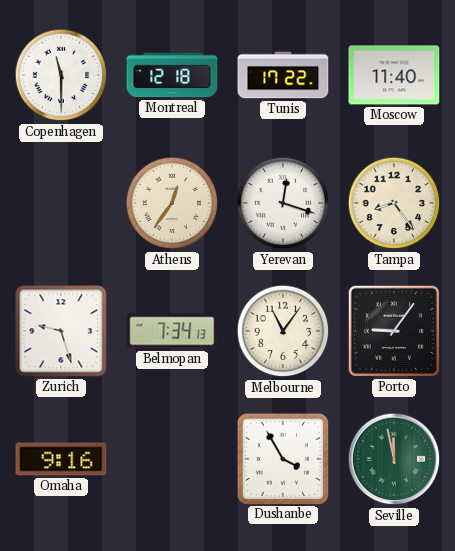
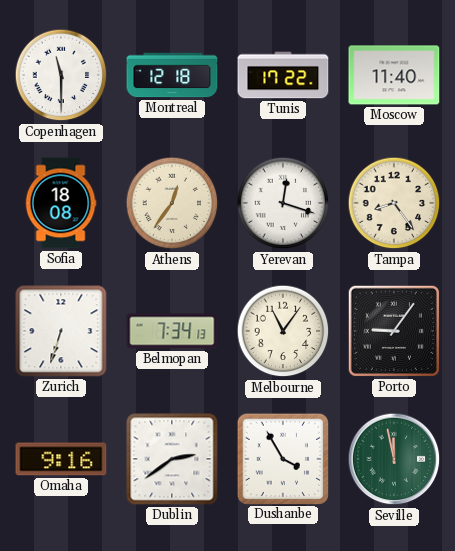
Sofia: none -> 18:08
Zurich: 9:27 -> 6:33
Dublin: none -> 2:39
